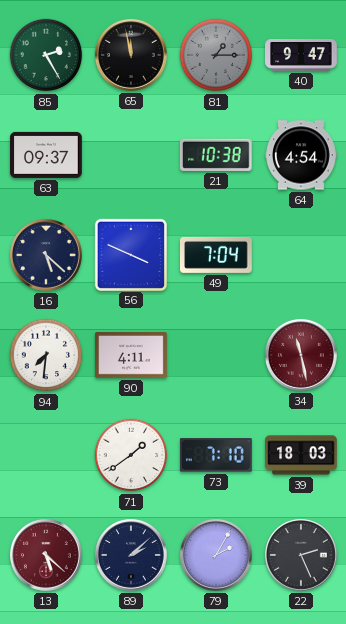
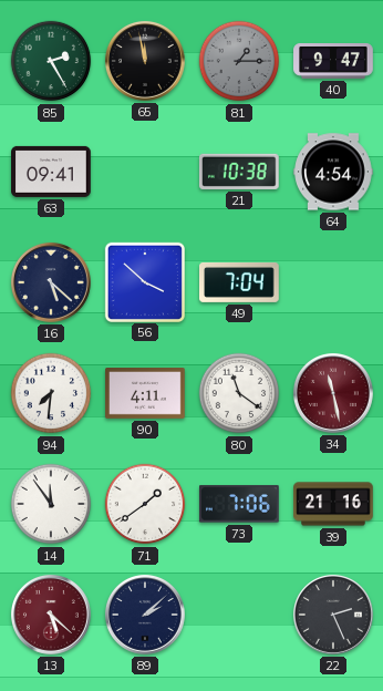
63: 09:37 -> 09:41
56: 3:49 -> 3:52
80: none -> 11:21
14: none -> 11:54
73: 7:10 -> 7:06
39: 18:03 -> 21:16
79: 2:05 -> none
